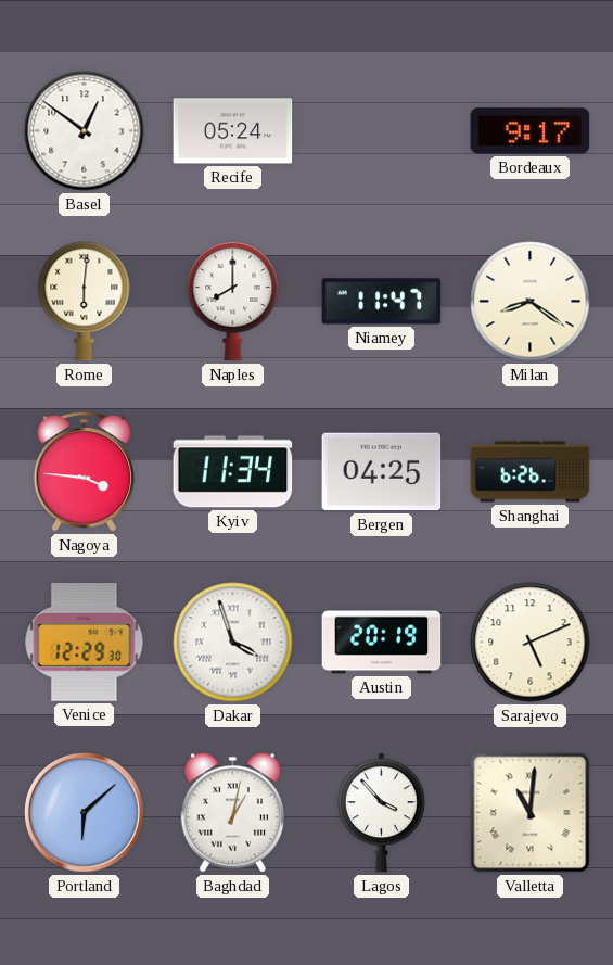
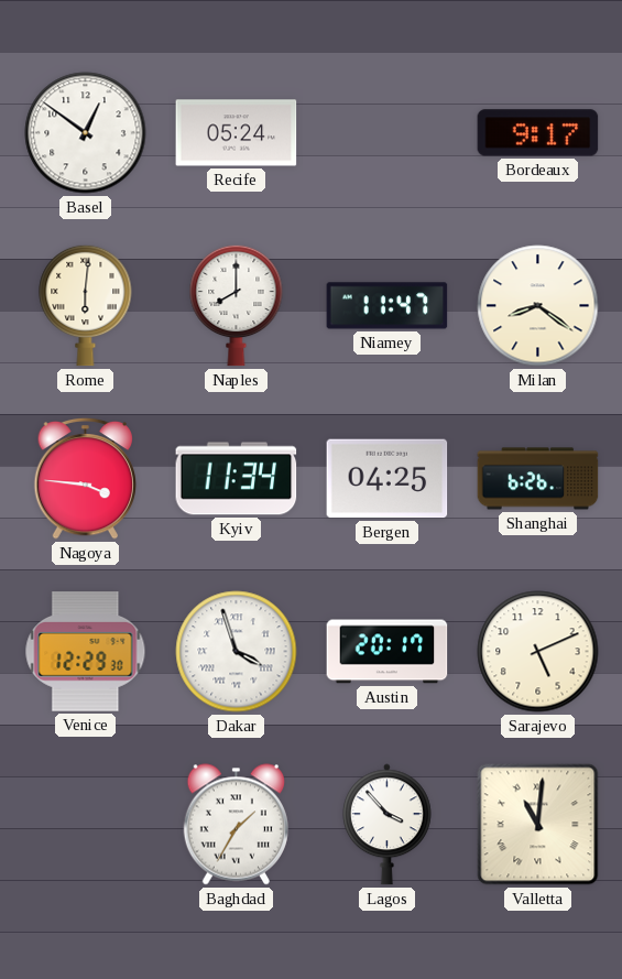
Austin: 20:19 -> 20:17
Portland: 6:08 -> none
Baghdad: 1:02 -> 1:35
